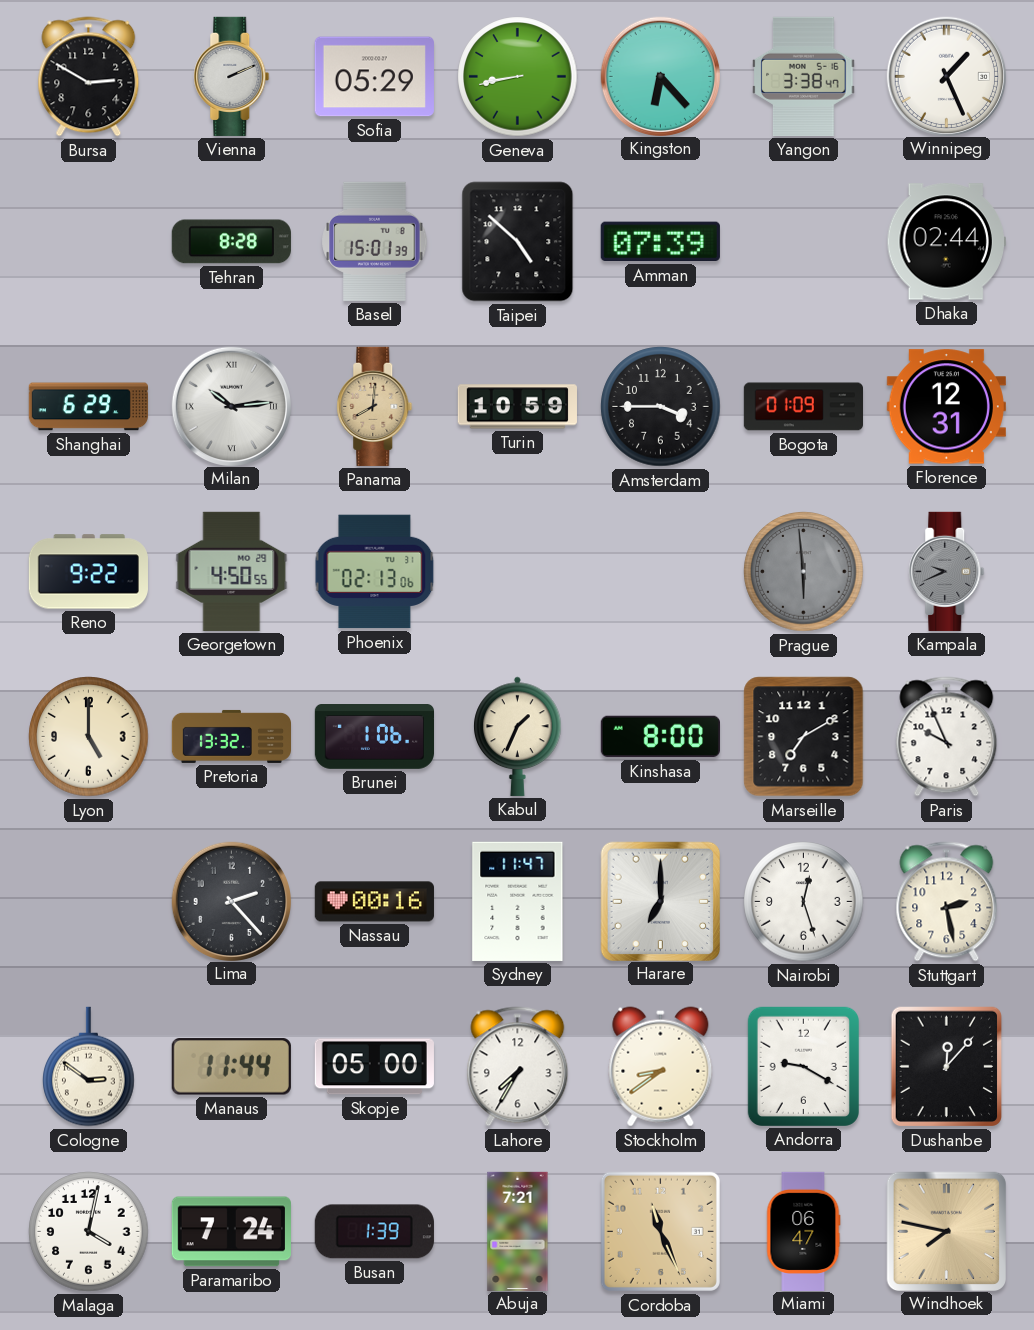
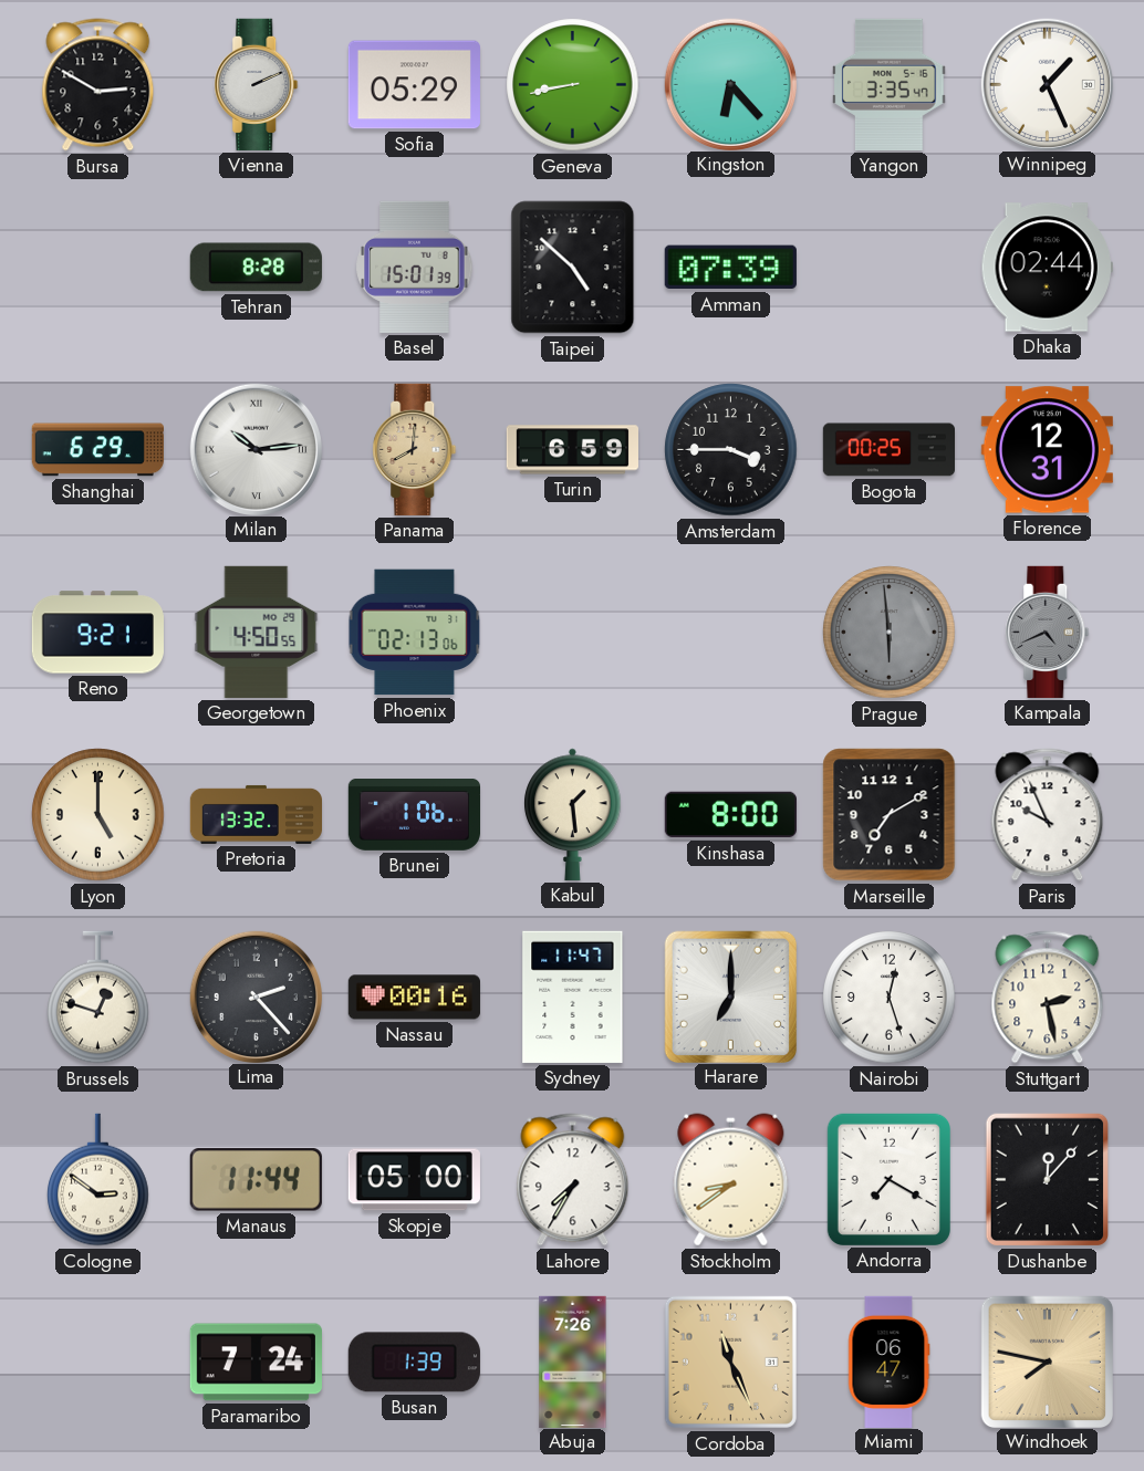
Yangon: 3:38 -> 3:35
Turin: 10:59 -> 6:59
Bogota: 01:09 -> 00:25
Reno: 9:22 -> 9:21
Kampala: 9:41 -> 4:41
Kabul: 1:34 -> 1:29
Brussels: none -> 12:48
Andorra: 9:20 -> 7:20
Malaga: 4:02 -> none
Abuja: 7:21 -> 7:26
